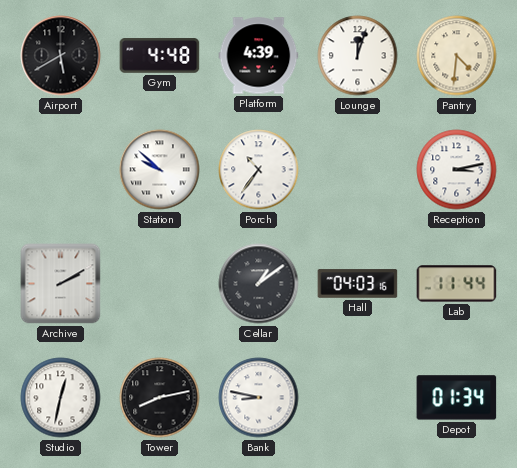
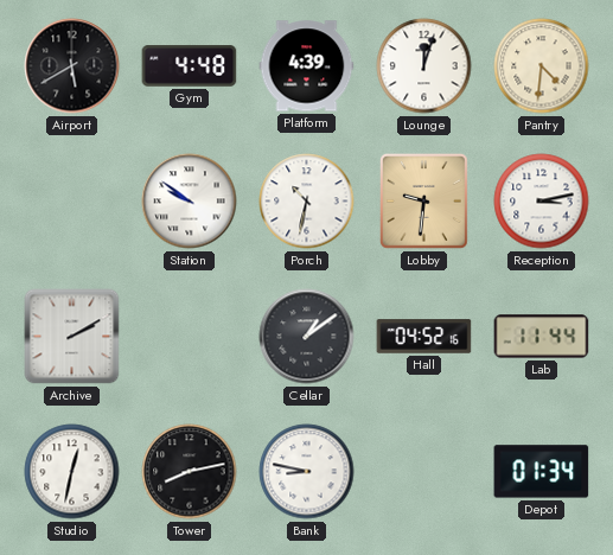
Station: 9:52 -> 9:51
Porch: 10:36 -> 10:32
Lobby: none -> 9:31
Hall: 04:03 -> 04:52
